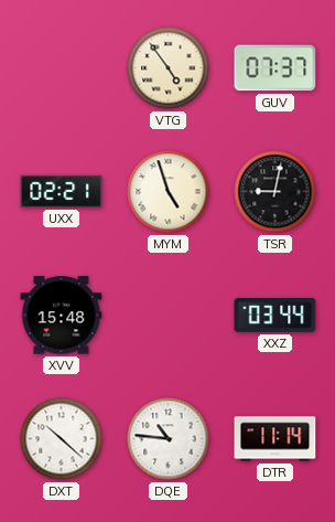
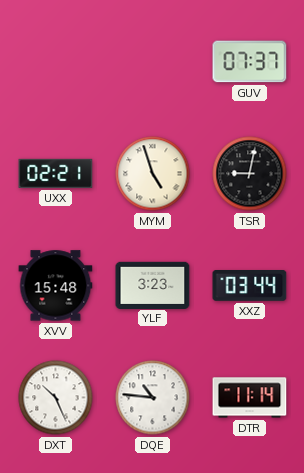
VTG: 4:54 -> none
YLF: none -> 3:23
DXT: 10:22 -> 10:26
